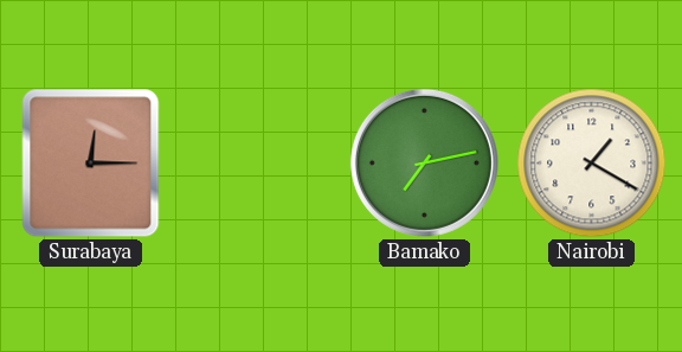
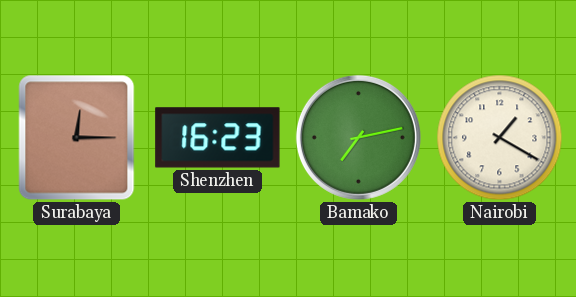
Shenzhen: none -> 16:23
